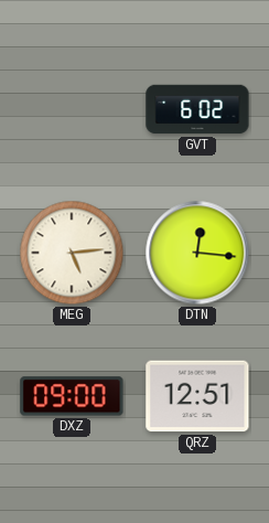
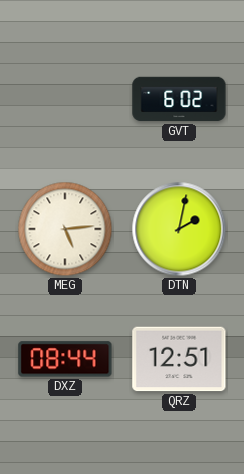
DTN: 12:16 -> 2:02
DXZ: 09:00 -> 08:44
